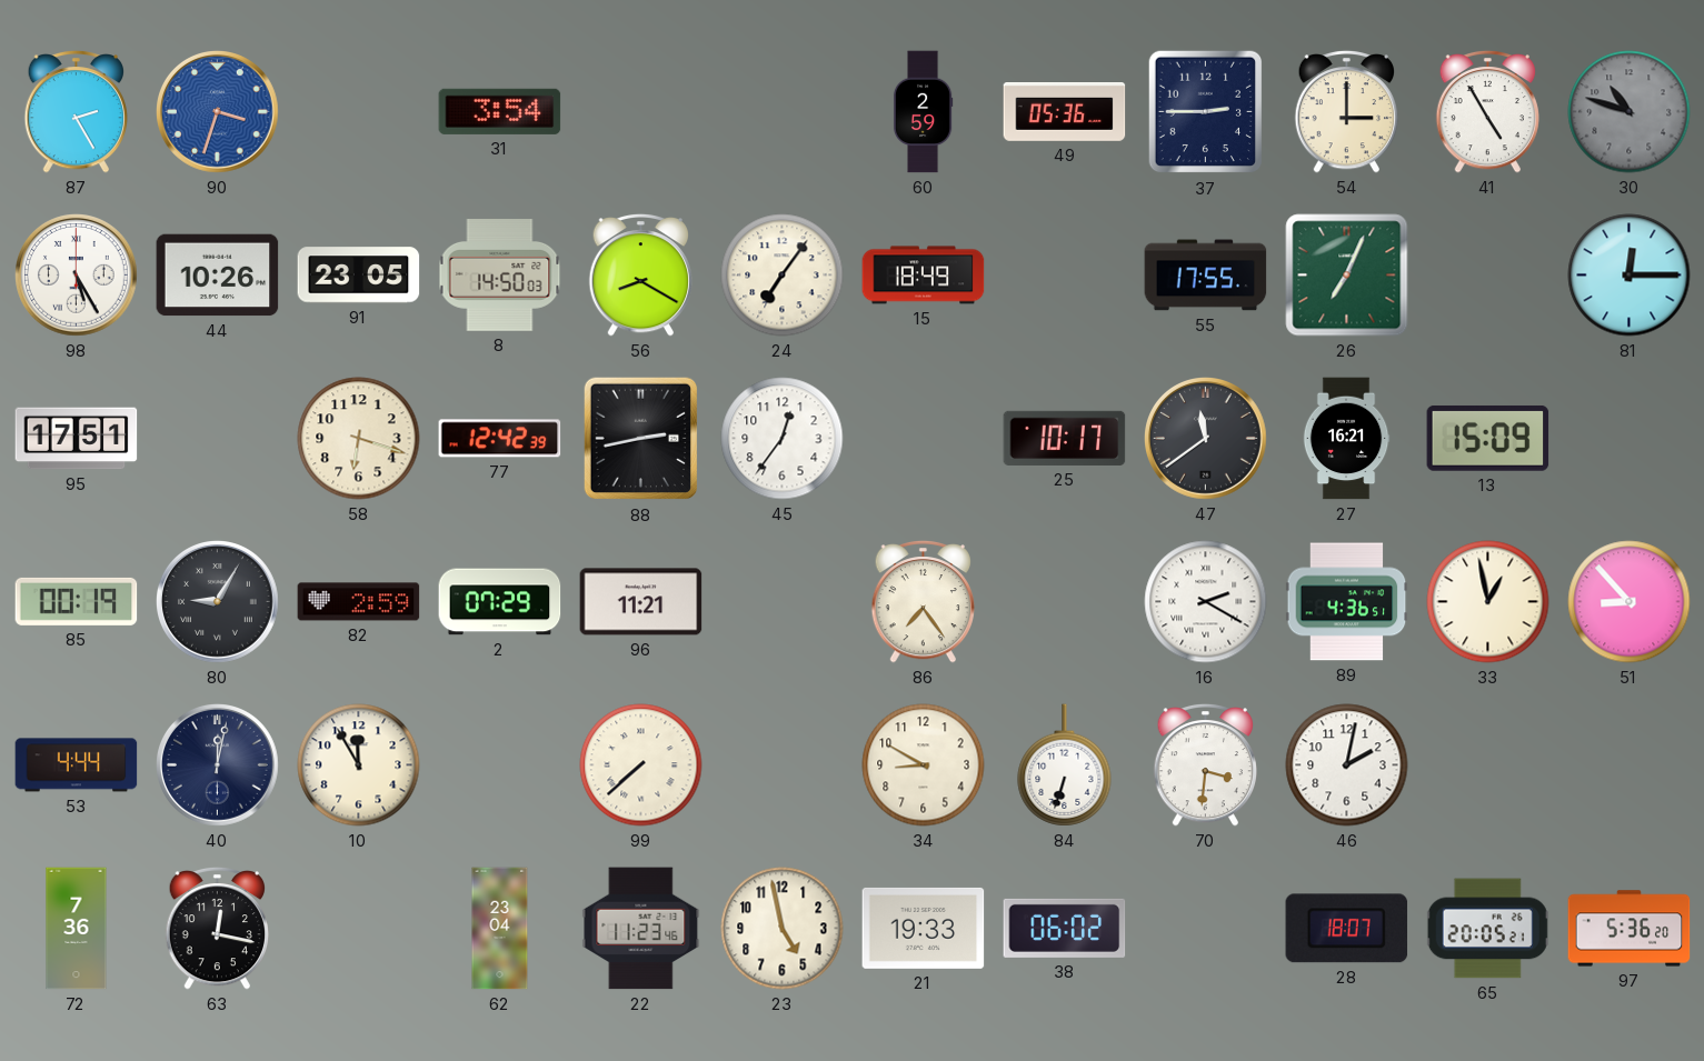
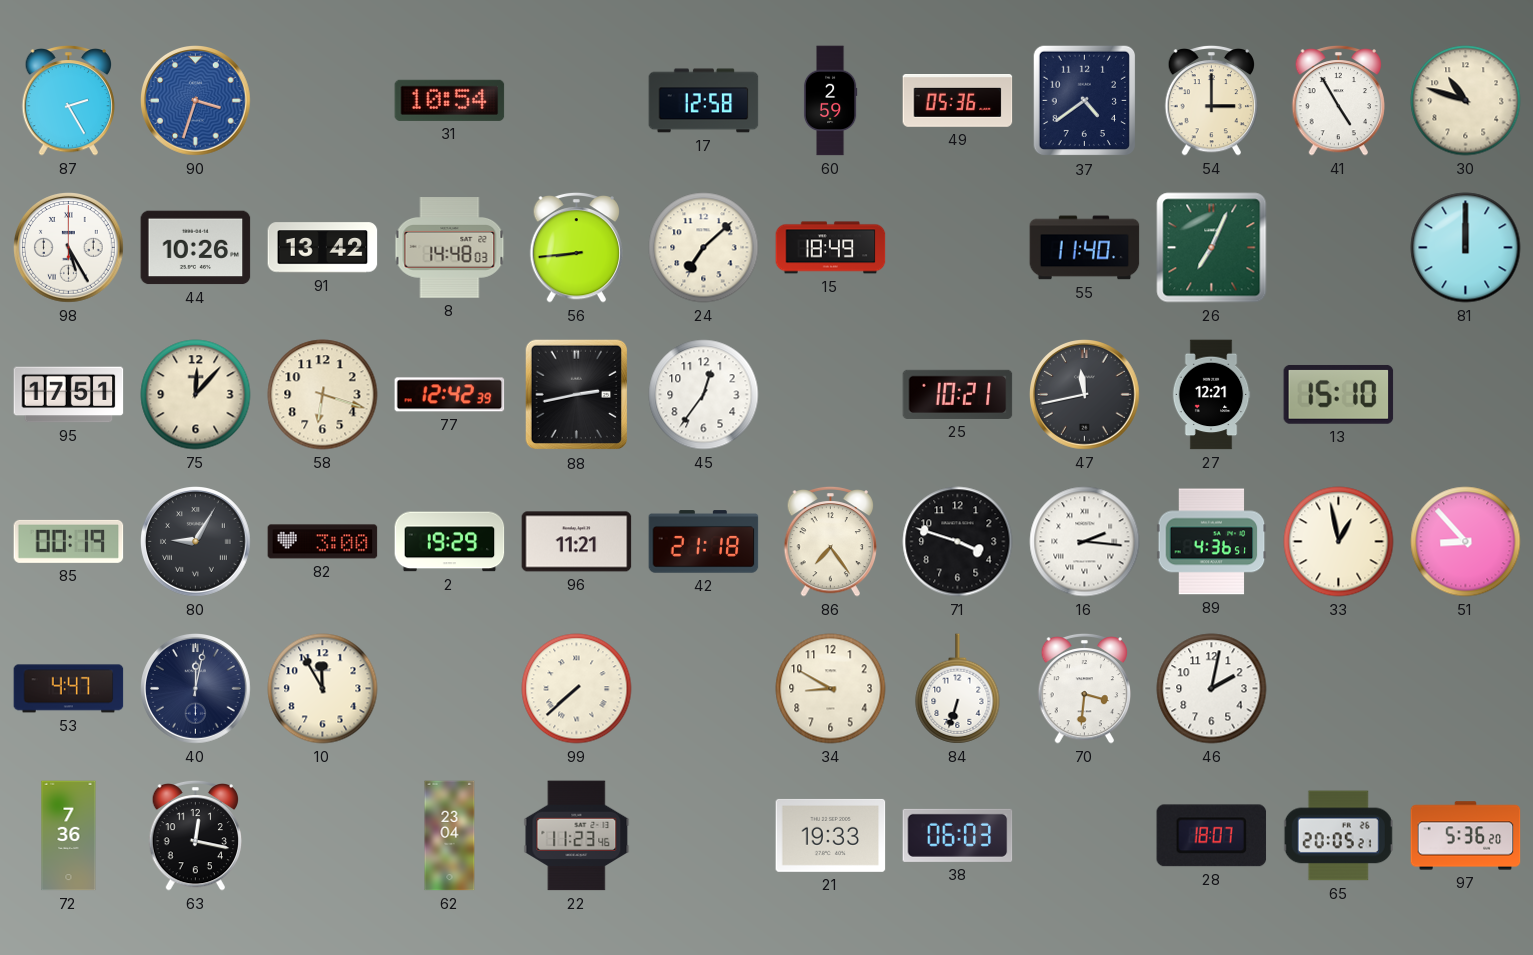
31: 3:54 -> 10:54
17: none -> 12:58
37: 2:45 -> 4:39
30 dial: grey -> cream
91: 23:05 -> 13:42
8: 14:50 -> 14:48
56: 8:20 -> 8:44
24: 7:06 -> 7:08
55: 17:55 -> 11:40
81: 12:15 -> 12:00
75: none -> 12:07
25: 10:17 -> 10:21
47: 11:39 -> 11:43
27: 16:21 -> 12:21
13: 15:09 -> 15:10
82: 2:59 -> 3:00
2: 07:29 -> 19:29
42: none -> 21:18
71: none -> 3:48
16: 2:20 -> 2:16
53: 4:44 -> 4:47
23: 4:58 -> none
38: 06:02 -> 06:03
